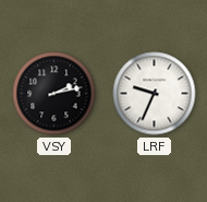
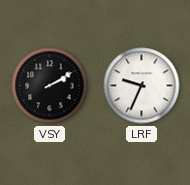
VSY: 2:13 -> 2:10
